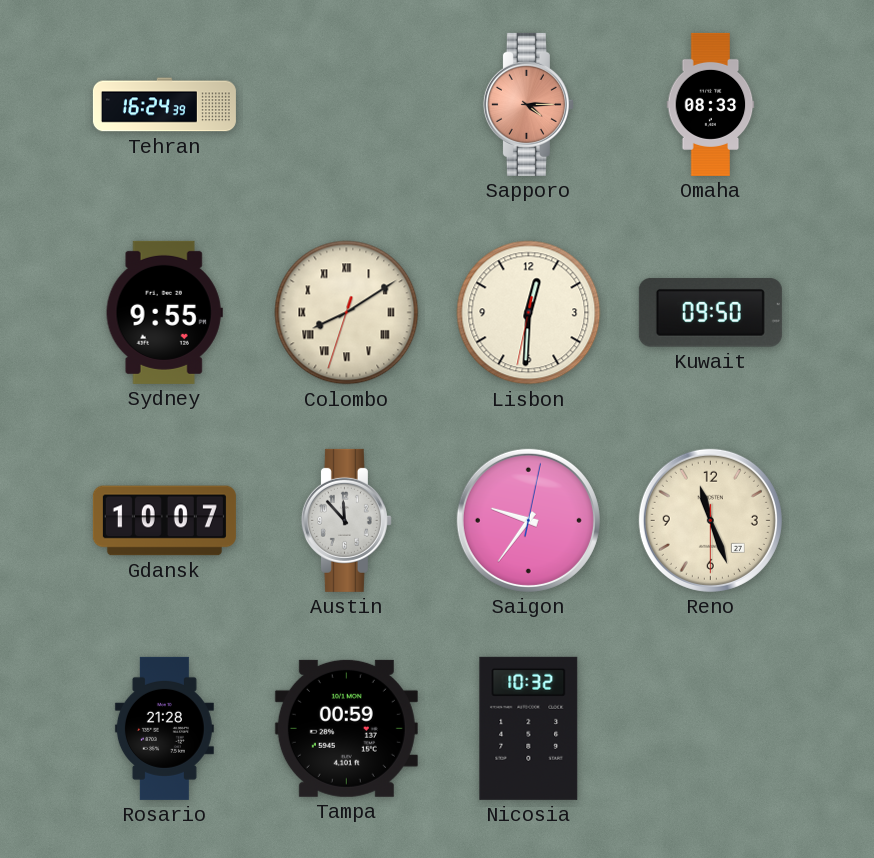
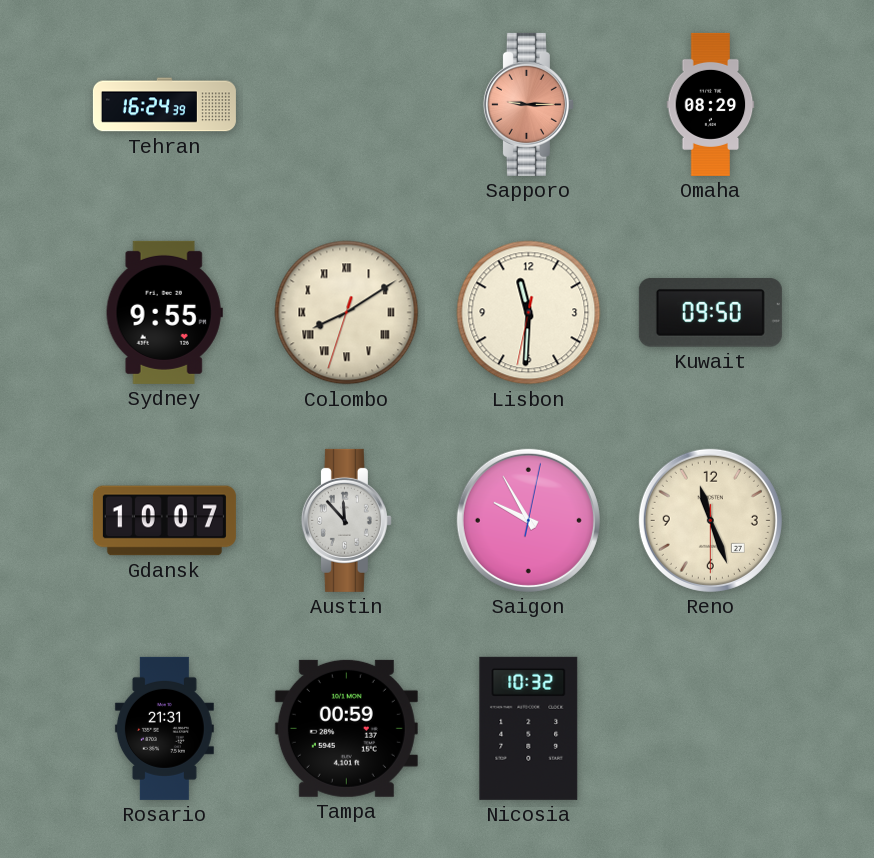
Sapporo: 4:15 -> 9:15
Omaha: 08:33 -> 08:29
Lisbon: 12:30 -> 11:30
Saigon: 9:36 -> 9:55
Rosario: 21:28 -> 21:31
